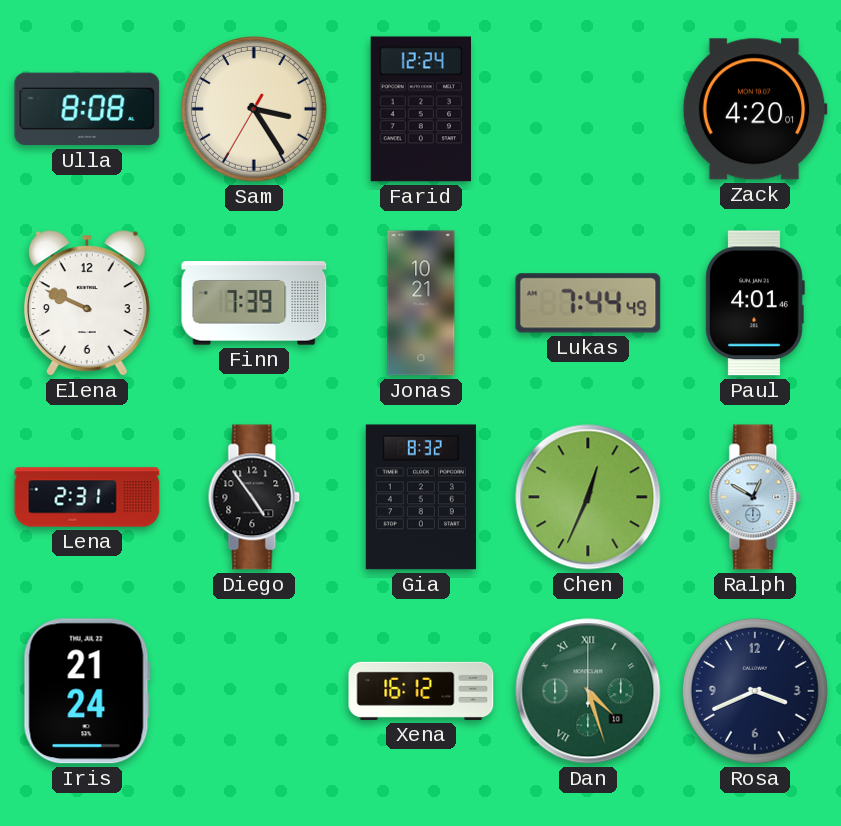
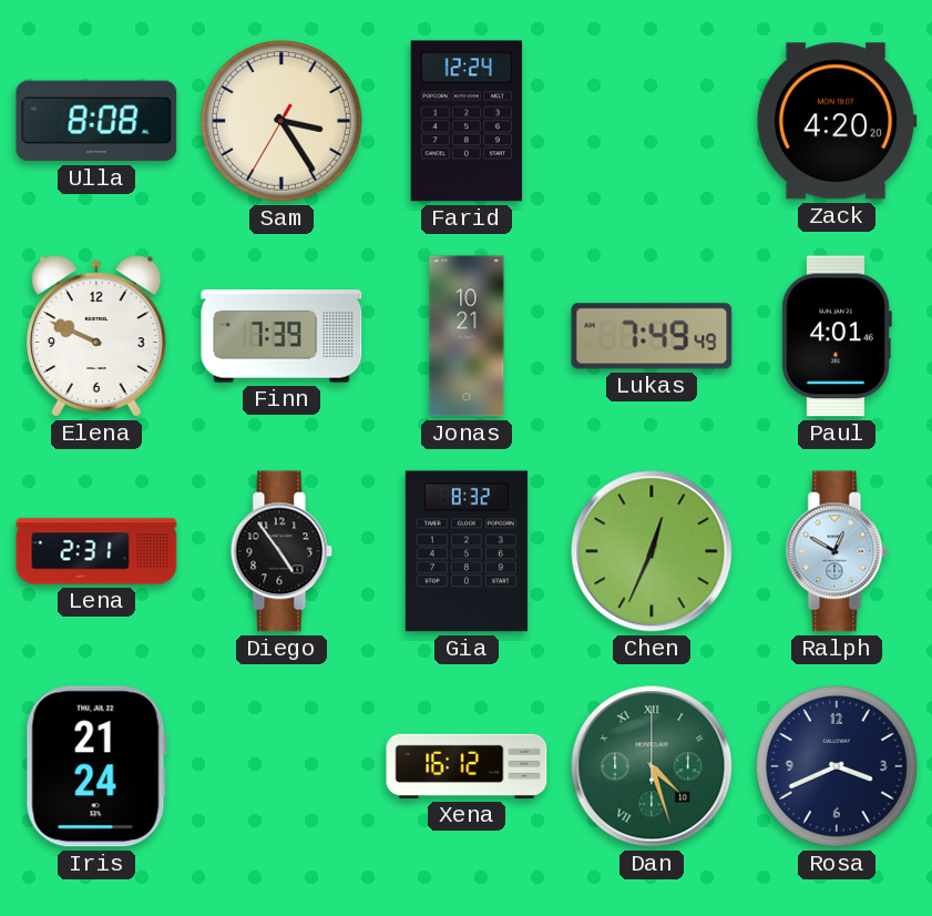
Zack: 4:20:01 -> 4:20:20
Lukas: 7:44 -> 7:49
